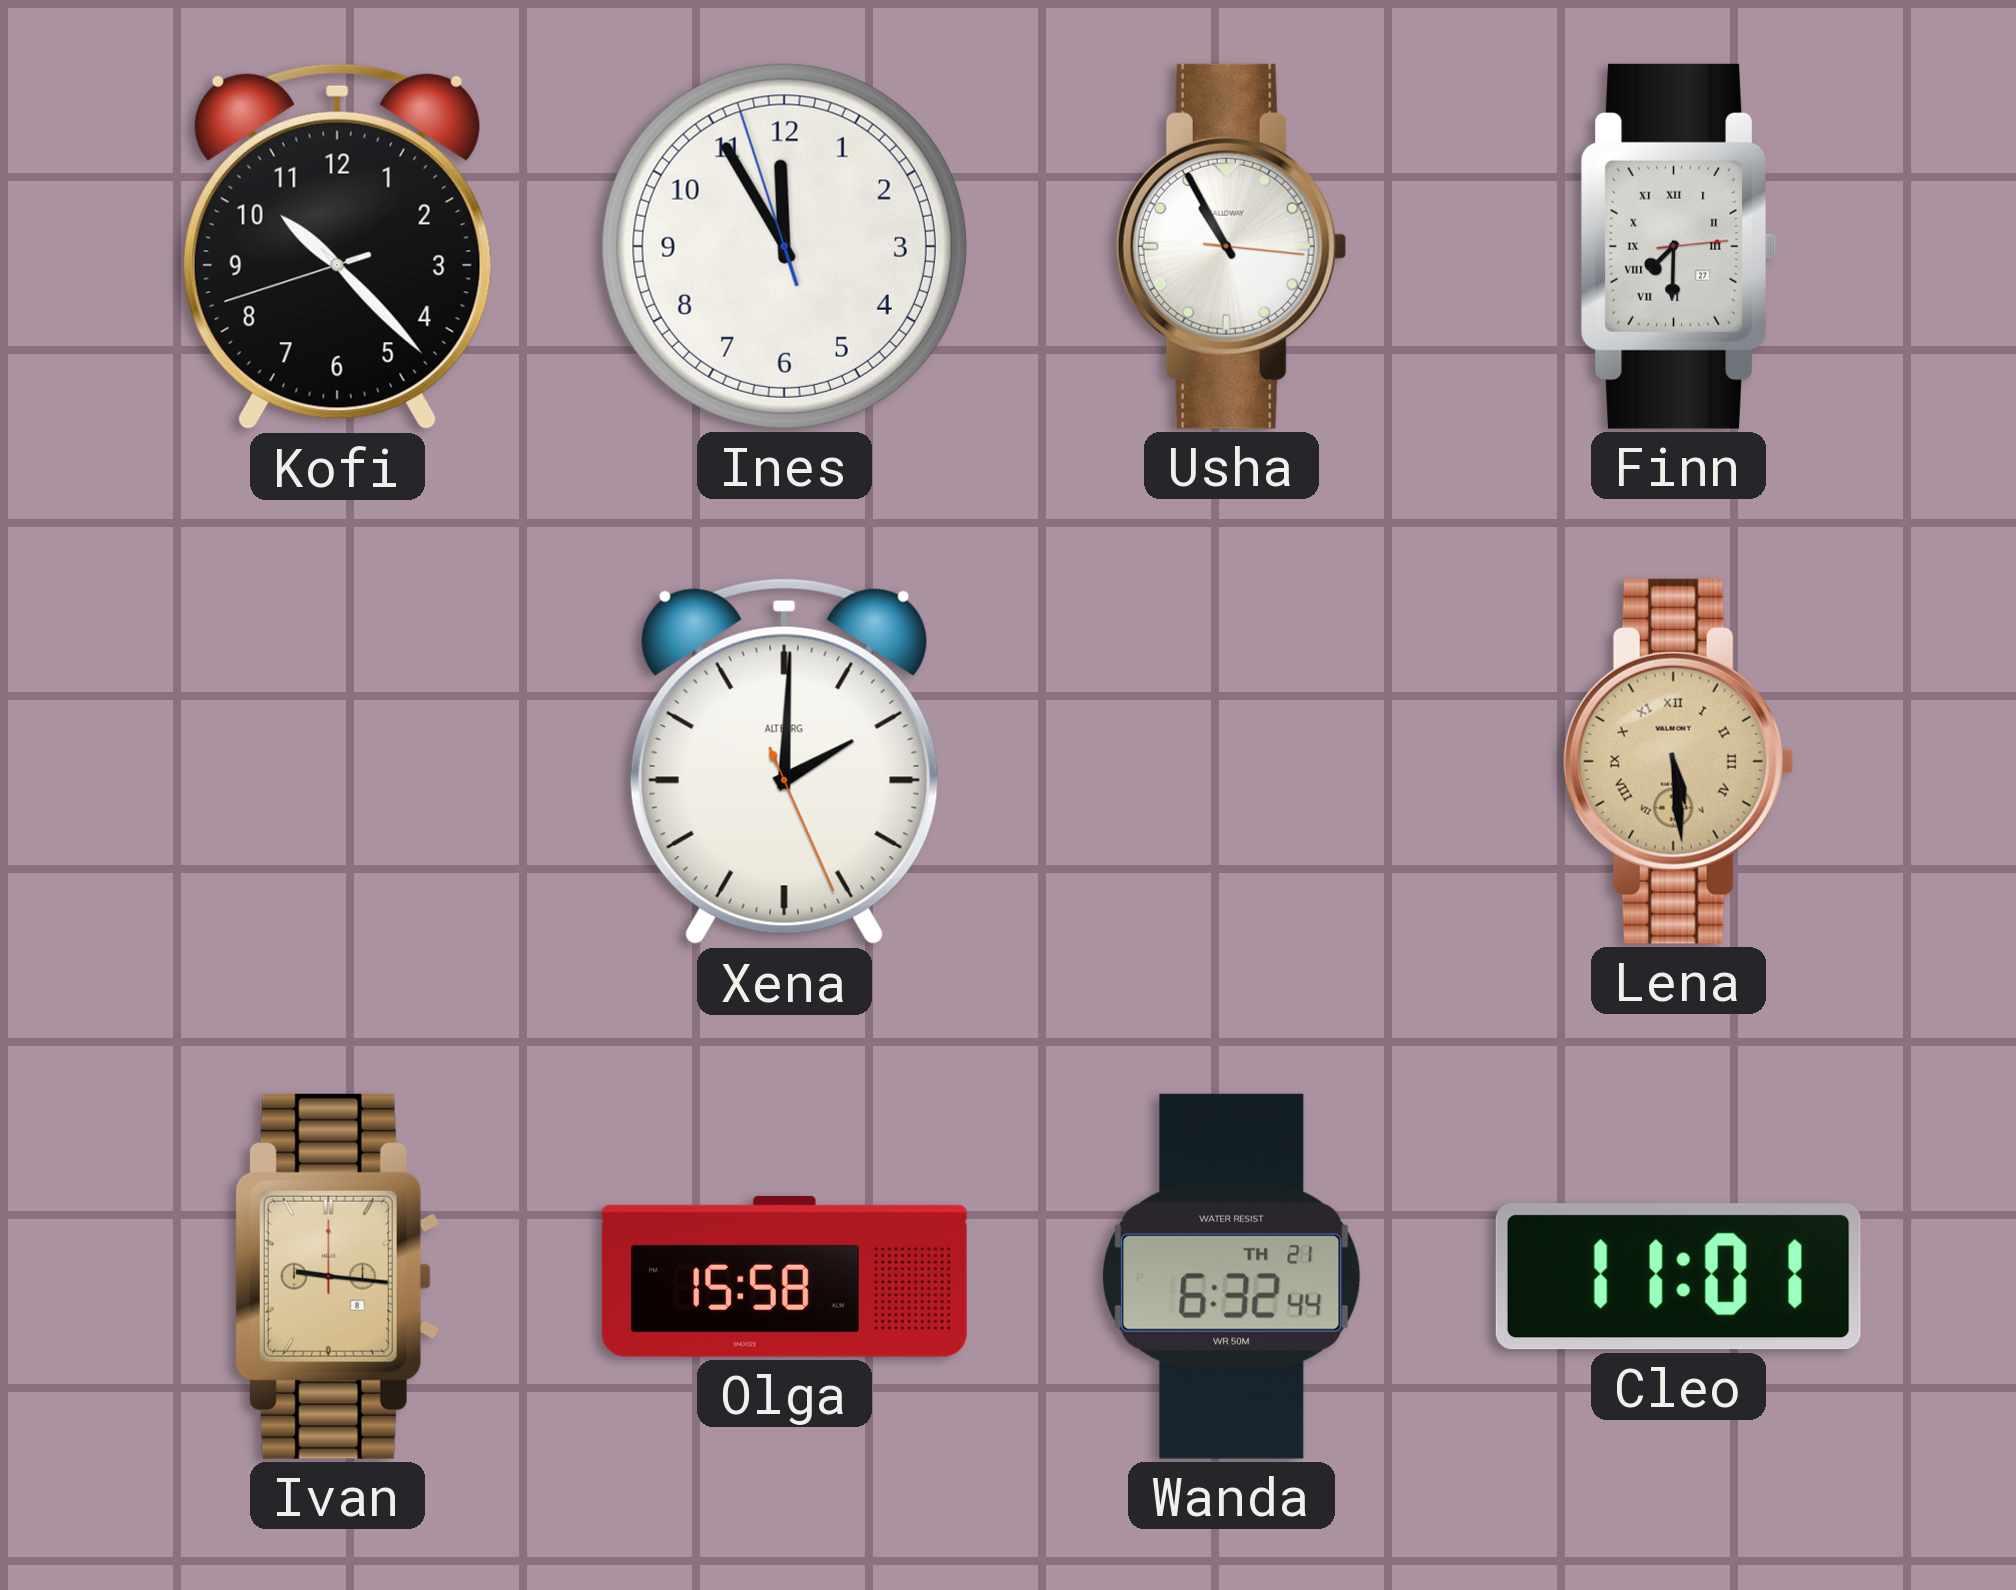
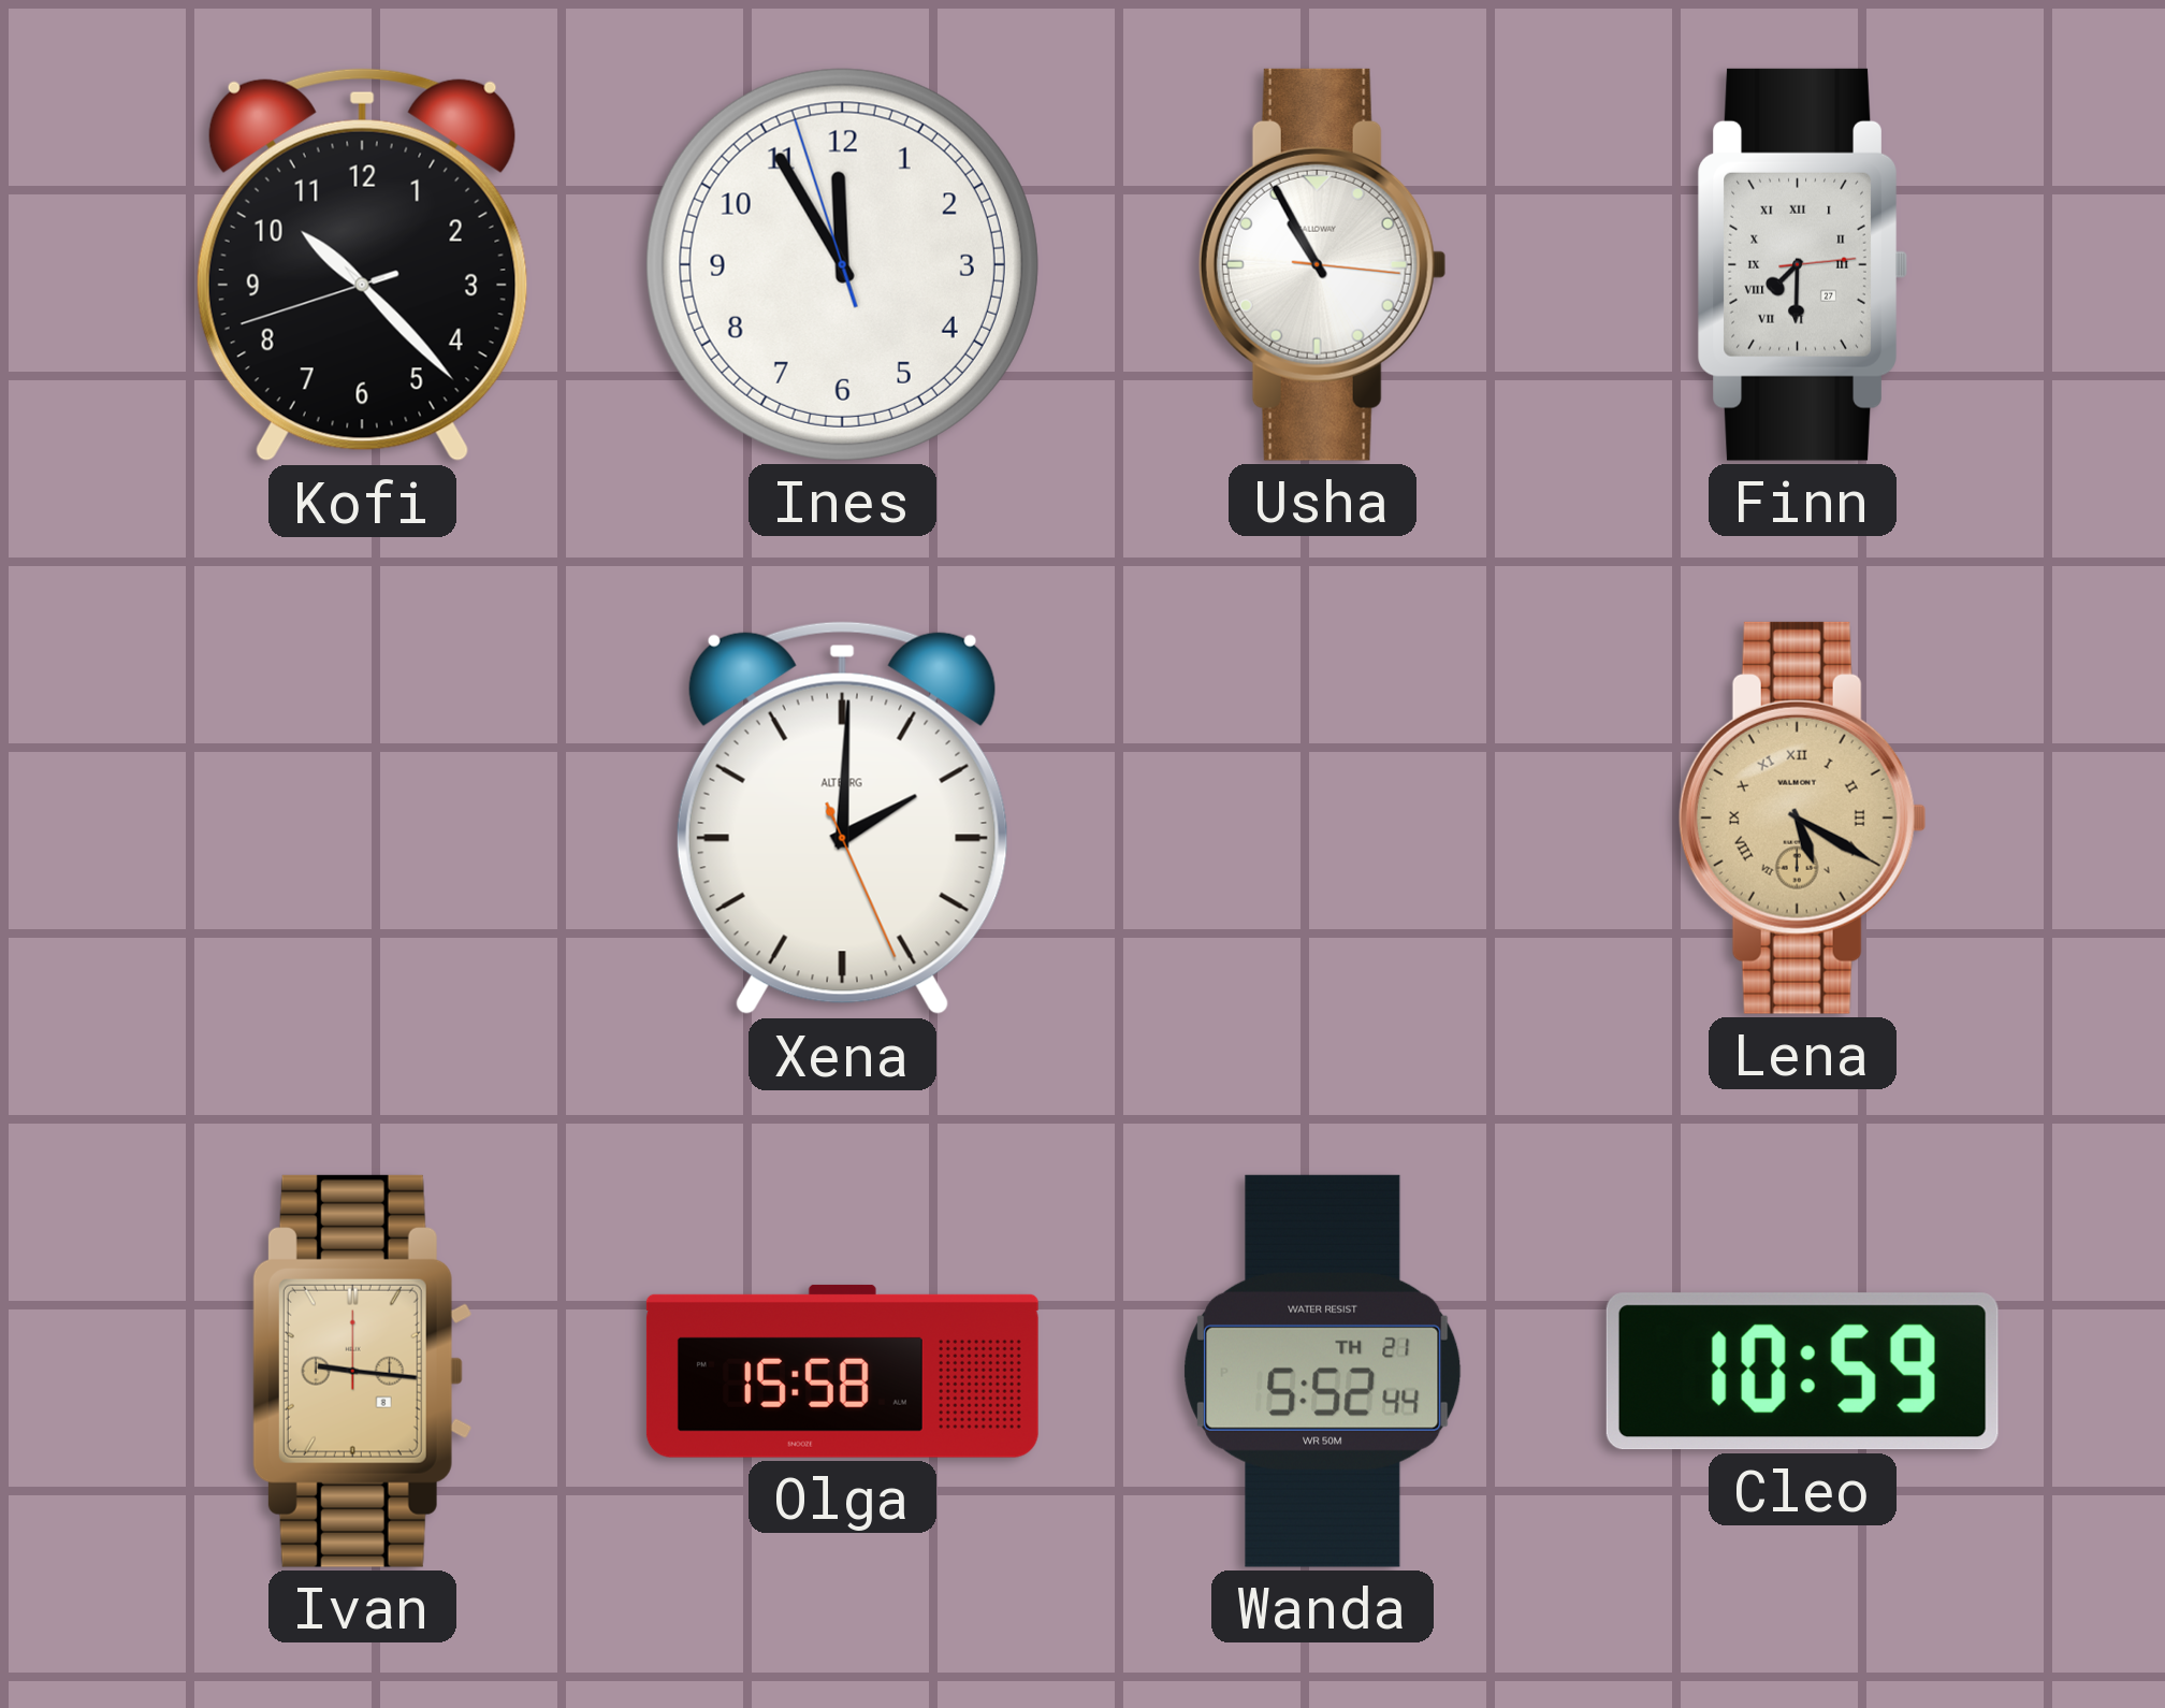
Lena: 5:29 -> 5:20
Wanda: 6:32 -> 5:52
Cleo: 11:01 -> 10:59
